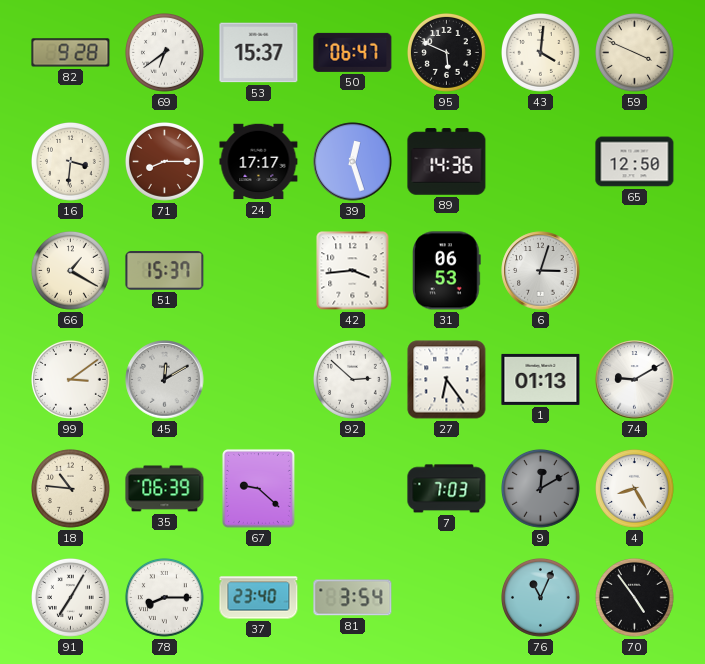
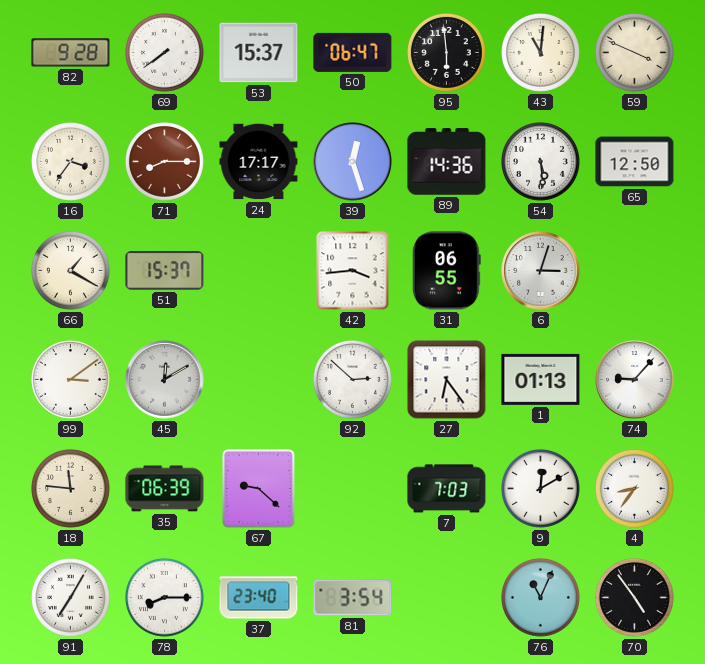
69: 6:39 -> 7:39
95: 5:49 -> 5:59
43: 4:01 -> 11:01
16: 3:31 -> 3:36
54: none -> 5:29
31: 06:53 -> 06:55
74: 9:10 -> 9:07
18: 10:46 -> 11:46
9 dial: grey -> white
4: 8:25 -> 8:36
